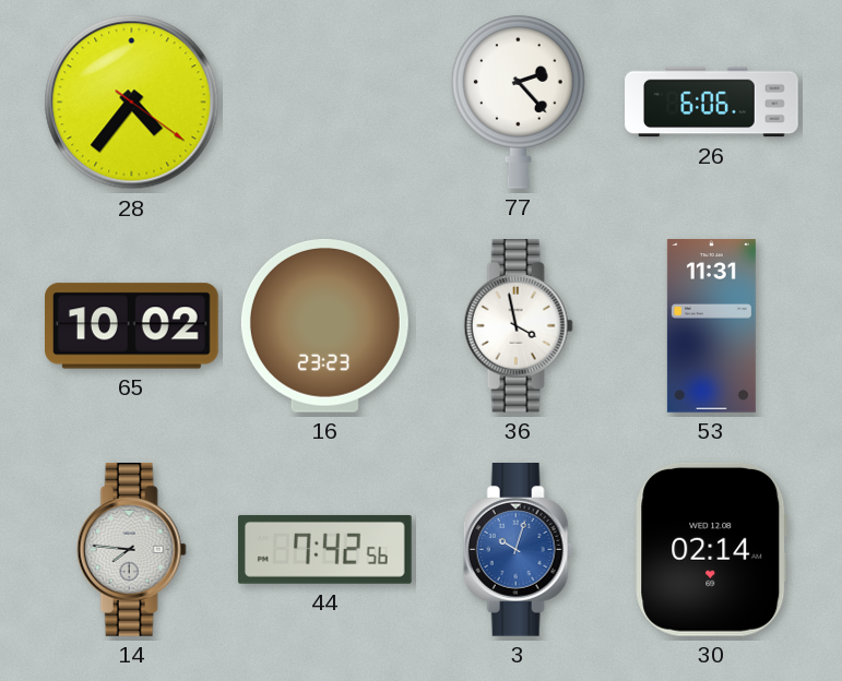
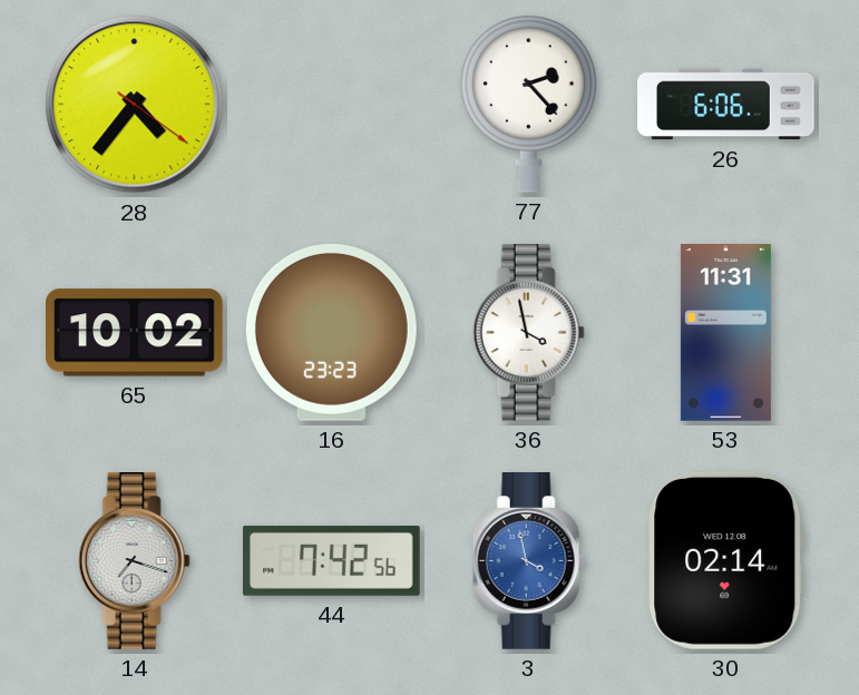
14: 7:46 -> 7:18
3: 10:03 -> 3:58
